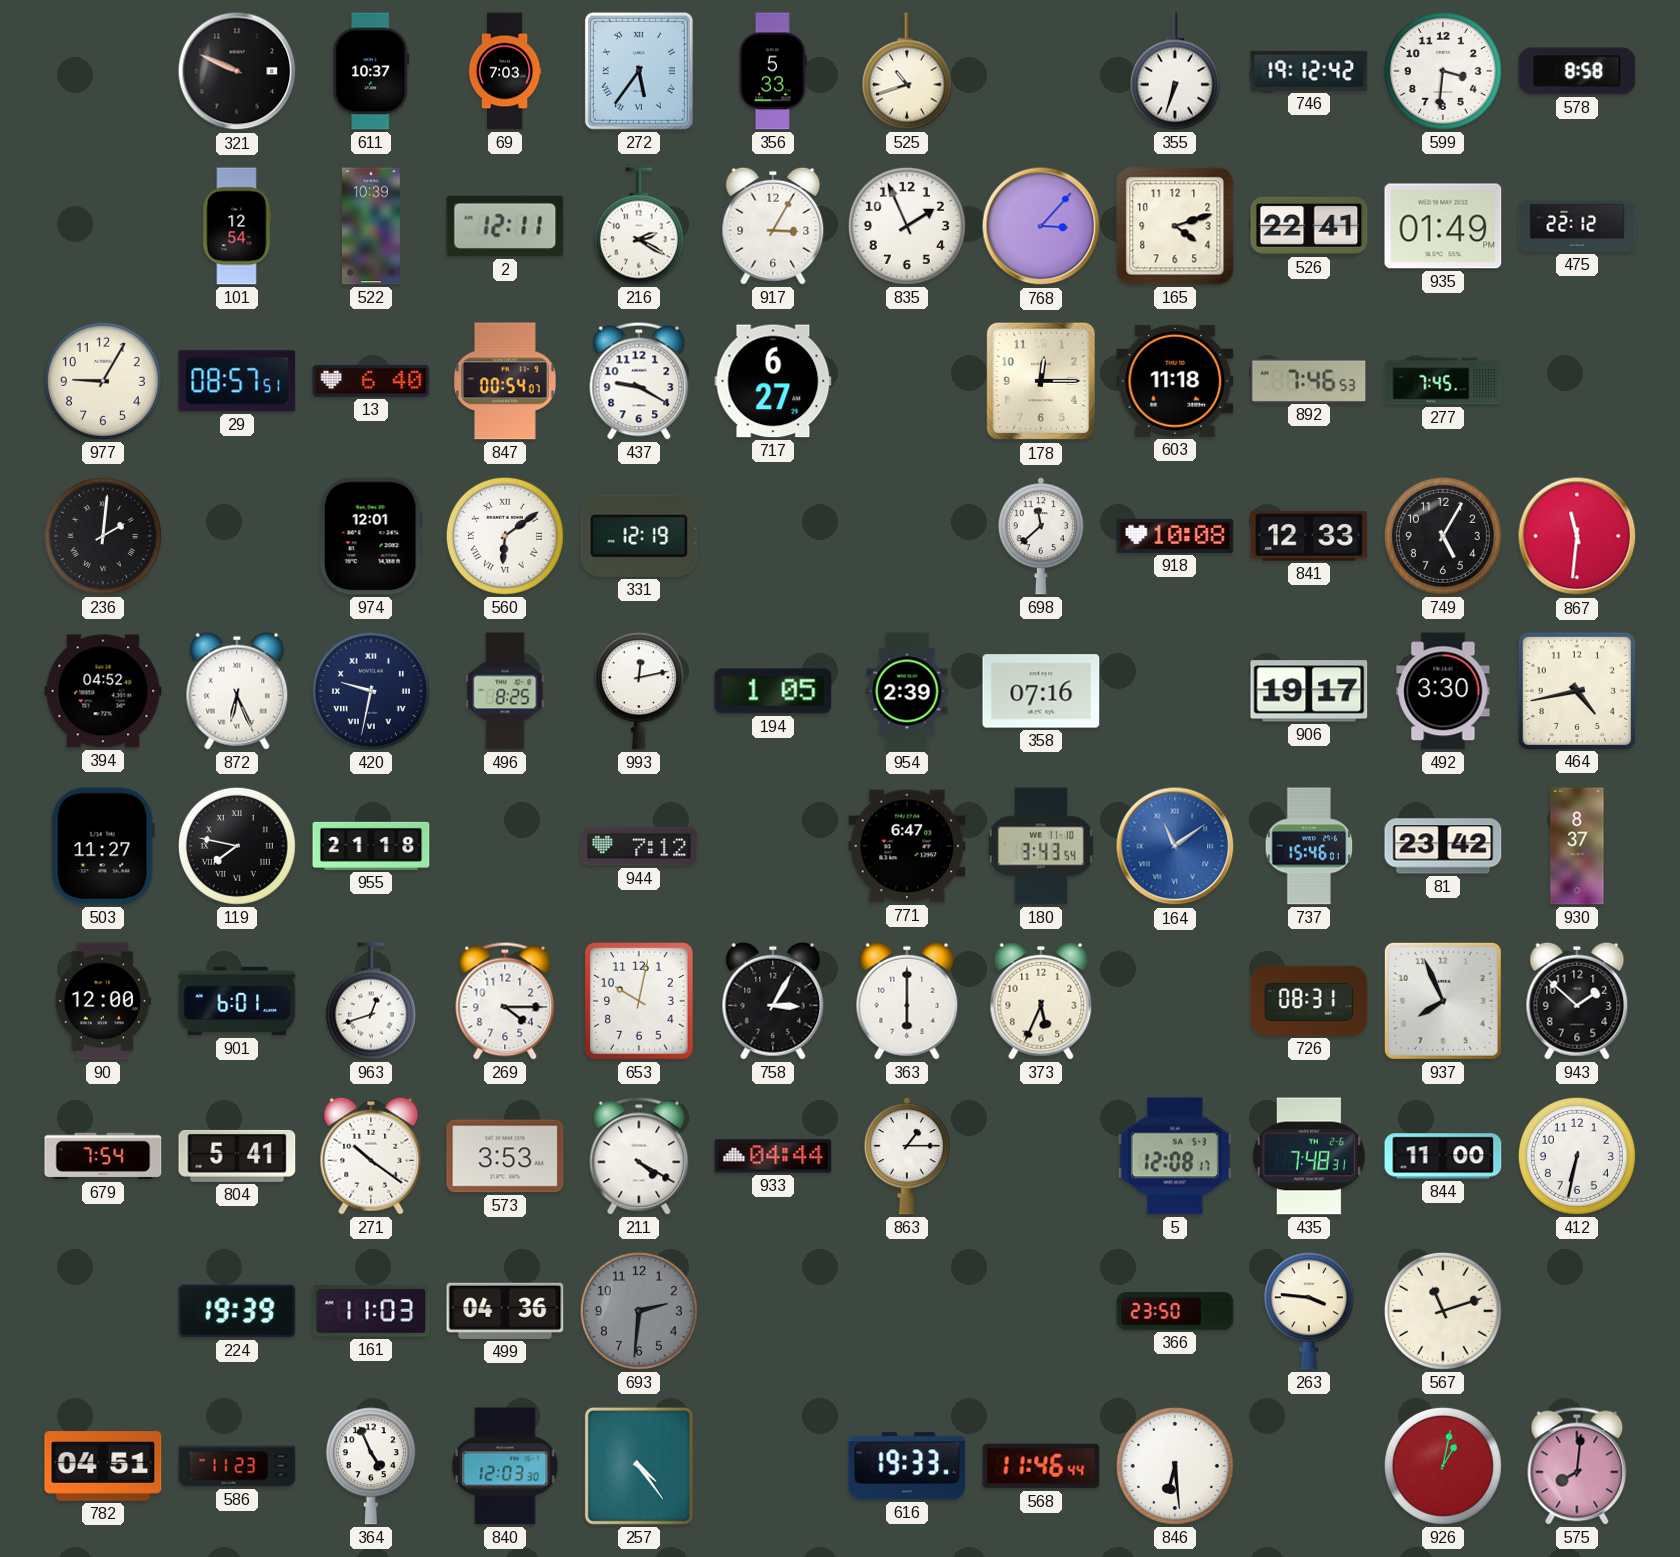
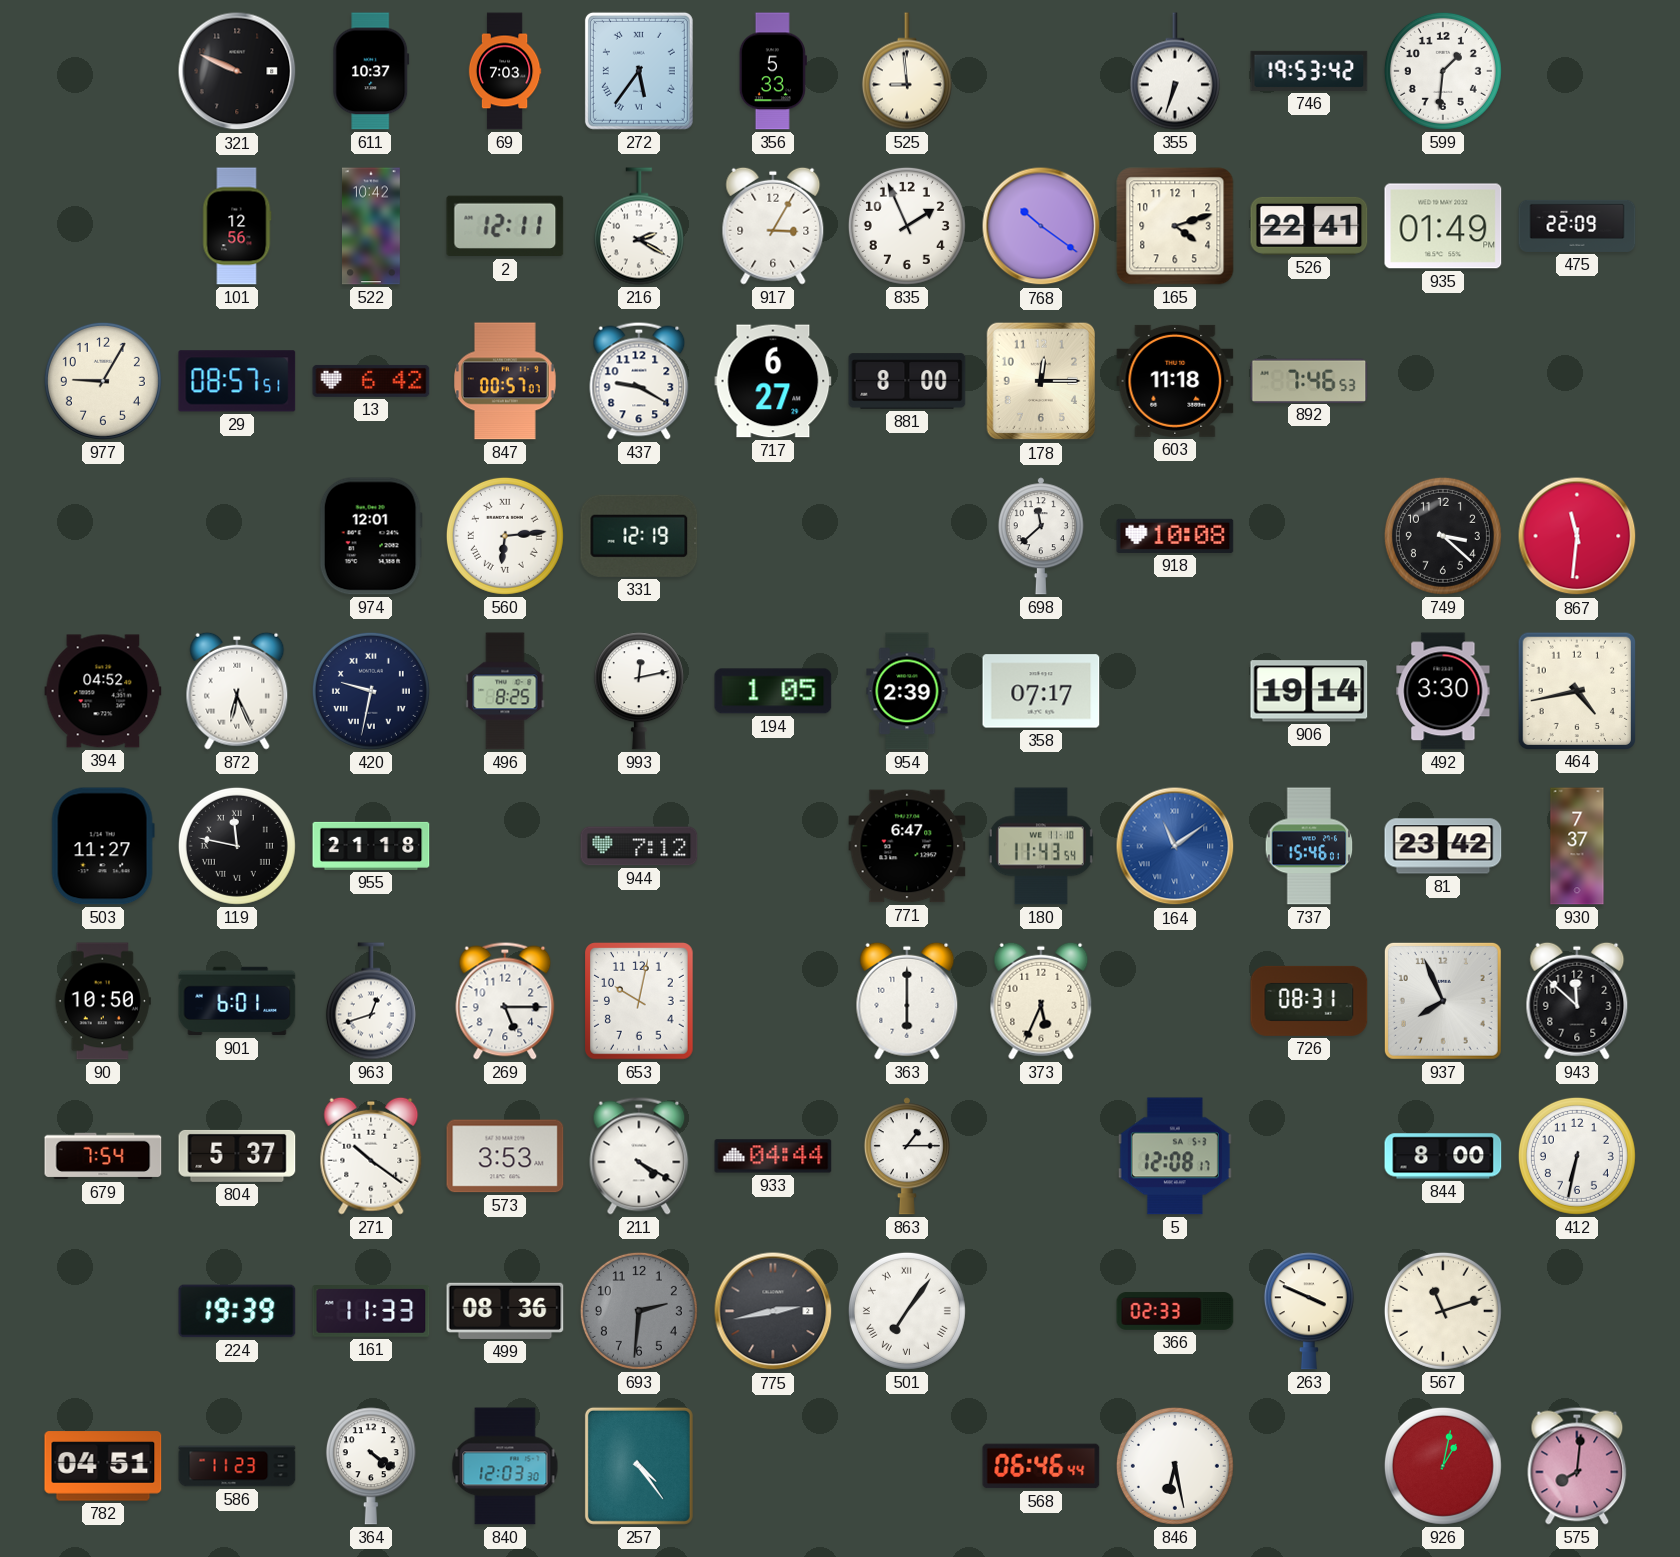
525: 10:42 -> 8:59
746: 19:12 -> 19:53
599: 3:31 -> 1:31
578: 8:58 -> none
101: 12:54 -> 12:56
522: 10:39 -> 10:42
768: 3:07 -> 10:21
475: 22:12 -> 22:09
13: 6:40 -> 6:42
847: 00:54 -> 00:57
881: none -> 8:00
277: 7:45 -> none
236: 2:01 -> none
560: 6:09 -> 6:14
841: 12:33 -> none
749: 5:05 -> 3:22
358: 07:16 -> 07:17
906: 19:17 -> 19:14
119: 7:47 -> 11:47
180: 3:43 -> 11:43
930: 8:37 -> 7:37
90: 12:00 -> 10:50
269: 4:15 -> 5:15
758: 3:05 -> none
943: 1:52 -> 11:52
804: 5:41 -> 5:37
435: 7:48 -> none
844: 11:00 -> 8:00
161: 11:03 -> 11:33
499: 04:36 -> 08:36
775: none -> 2:43
501: none -> 7:06
366: 23:50 -> 02:33
263: 3:46 -> 3:49
364: 4:56 -> 4:21
616: 19:33 -> none
568: 11:46 -> 06:46
846: 6:29 -> 6:28
